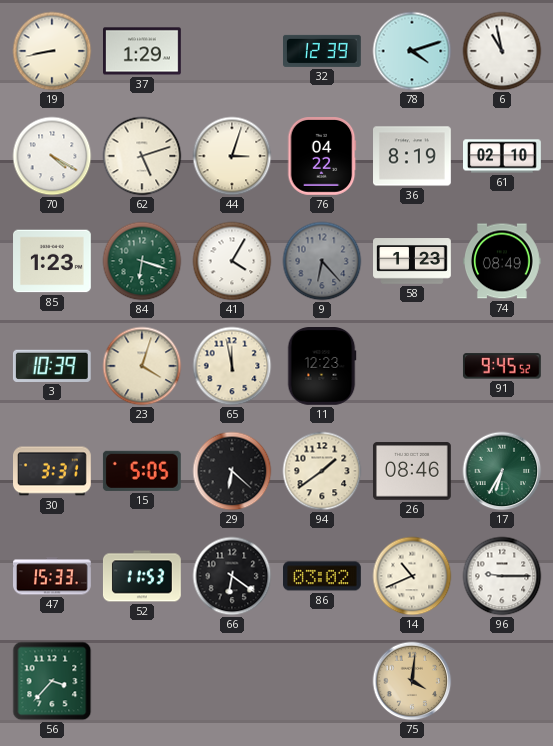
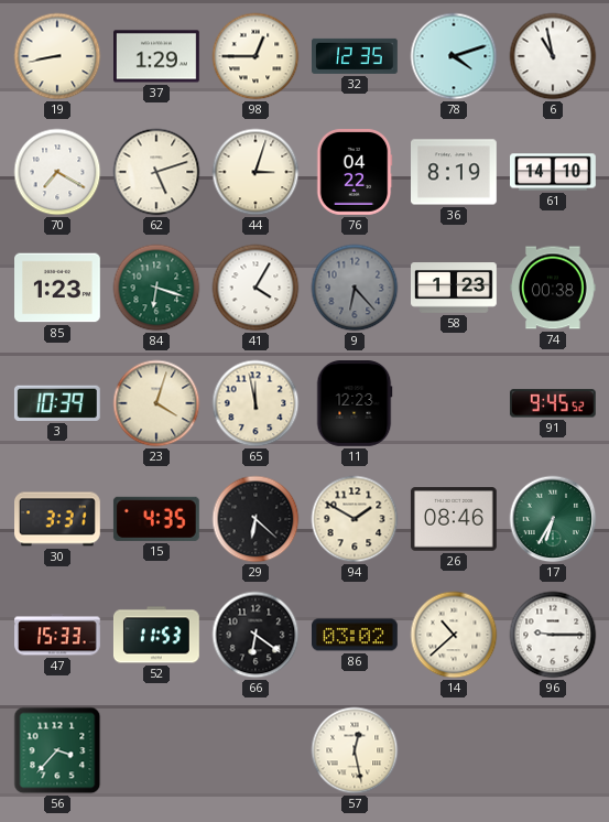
98: none -> 12:45
32: 12:39 -> 12:35
70: 4:20 -> 7:20
61: 02:10 -> 14:10
74: 08:49 -> 00:38
15: 5:05 -> 4:35
94: 1:39 -> 1:50
14: 10:41 -> 10:38
57: none -> 12:28
75: 4:01 -> none
